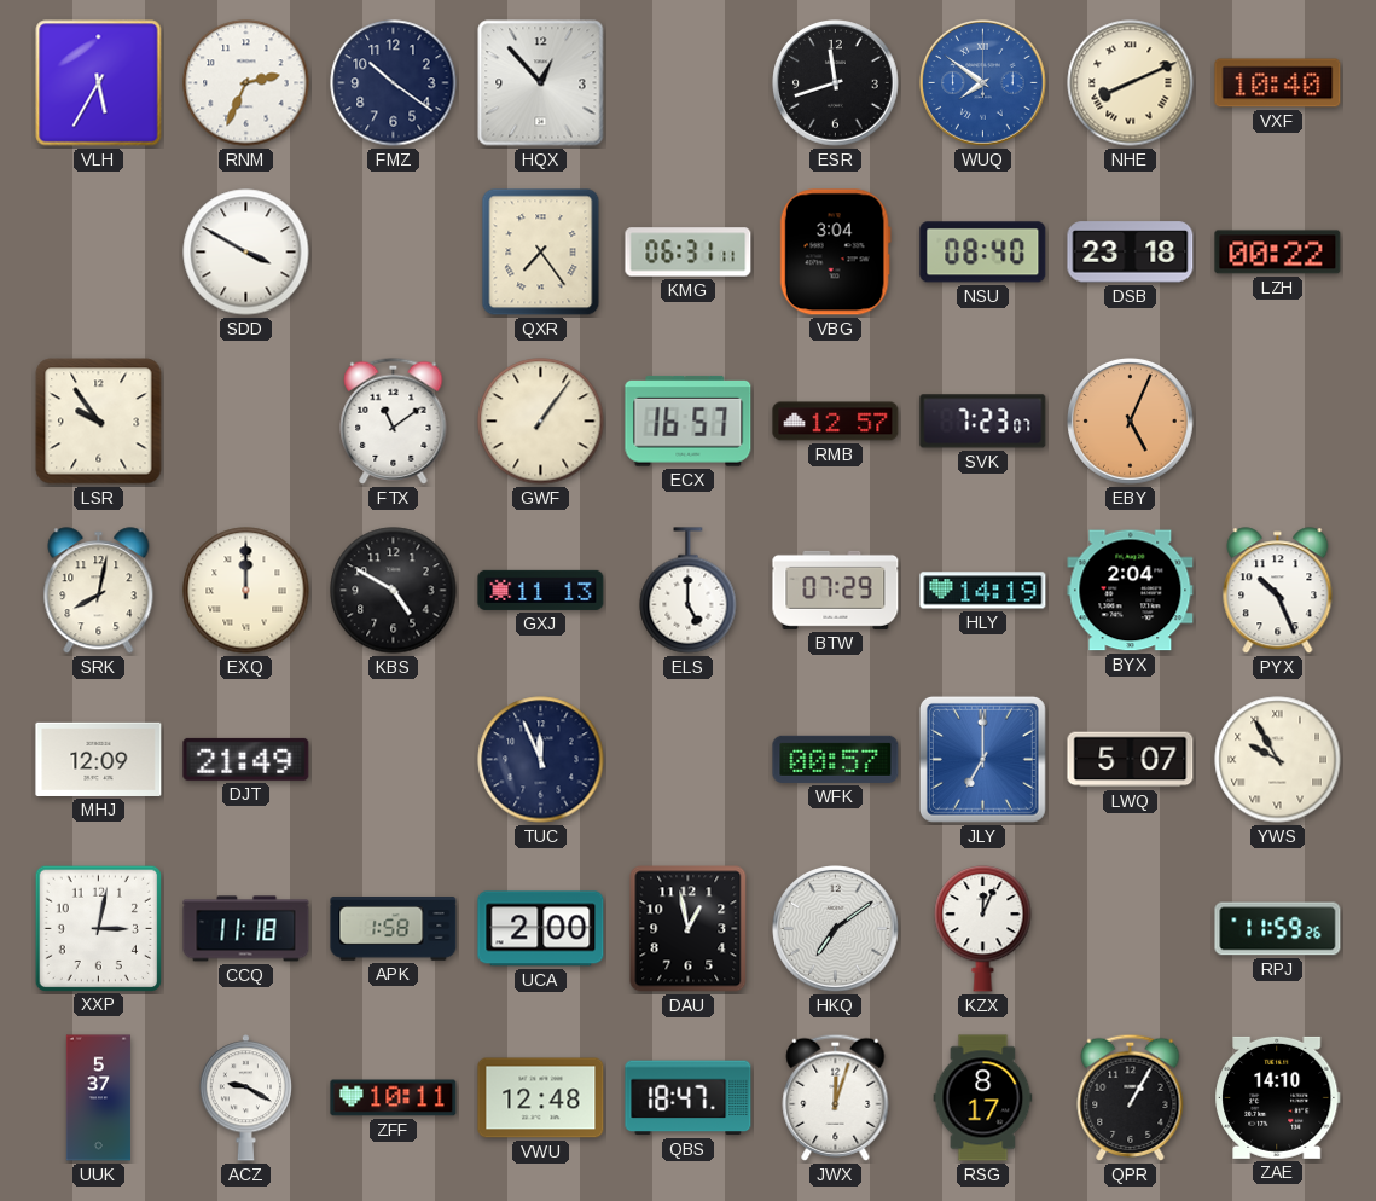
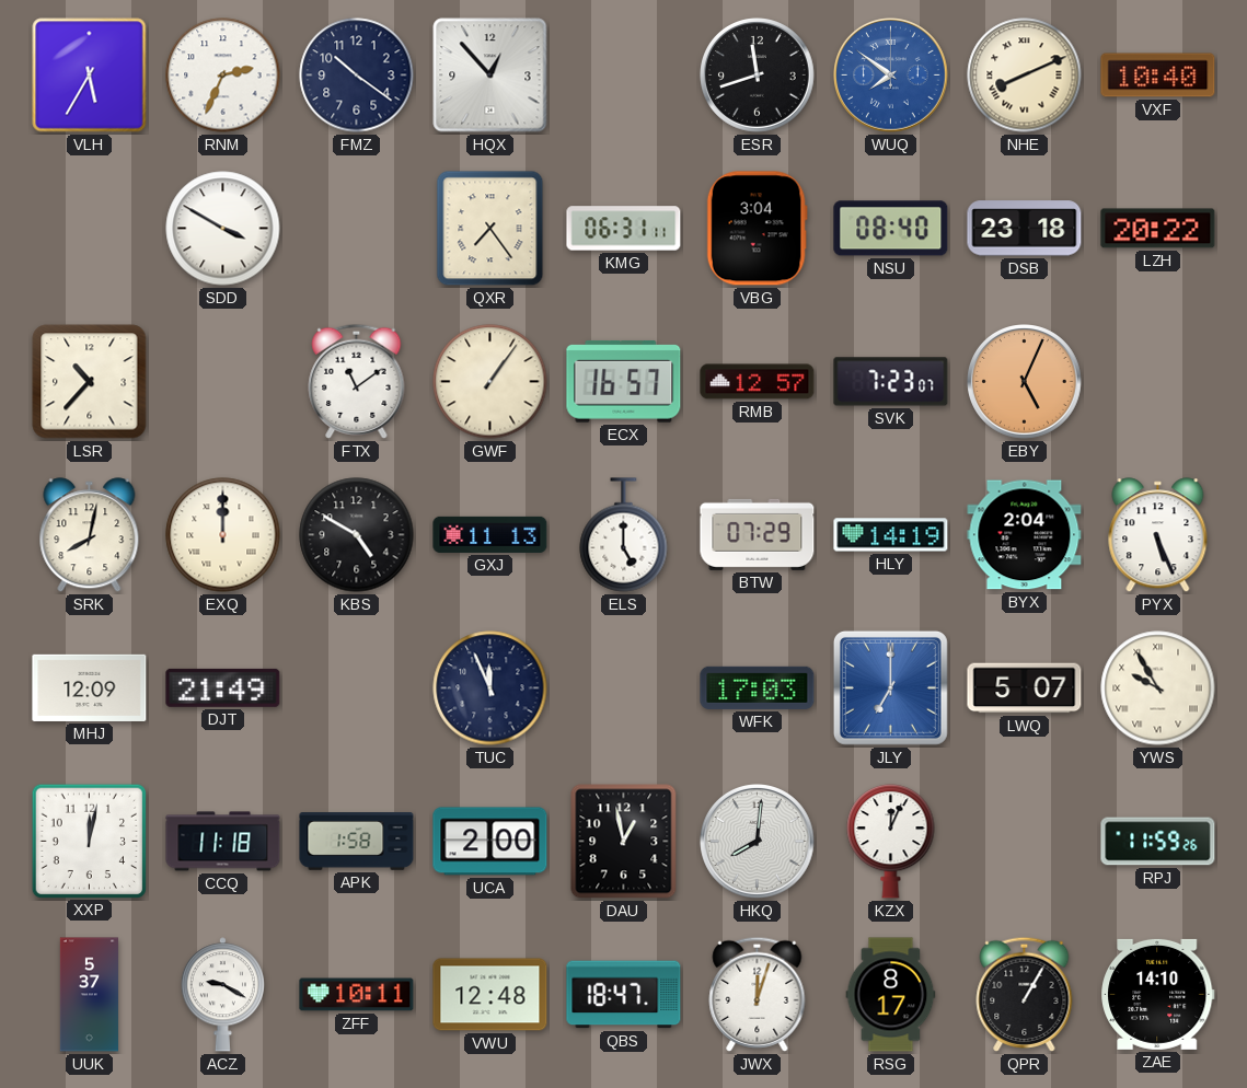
LZH: 00:22 -> 20:22
LSR: 9:54 -> 10:37
PYX: 10:26 -> 5:26
WFK: 00:57 -> 17:03
XXP: 3:02 -> 12:02
HKQ: 7:09 -> 8:01
